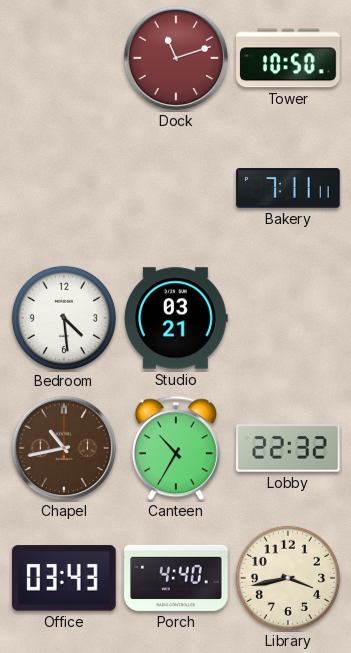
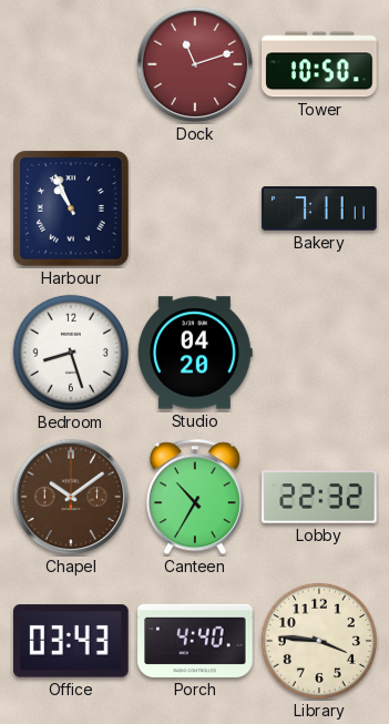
Harbour: none -> 10:56
Bedroom: 4:29 -> 8:27
Studio: 03:21 -> 04:20
Chapel: 10:43 -> 10:09
Library: 3:43 -> 3:46
